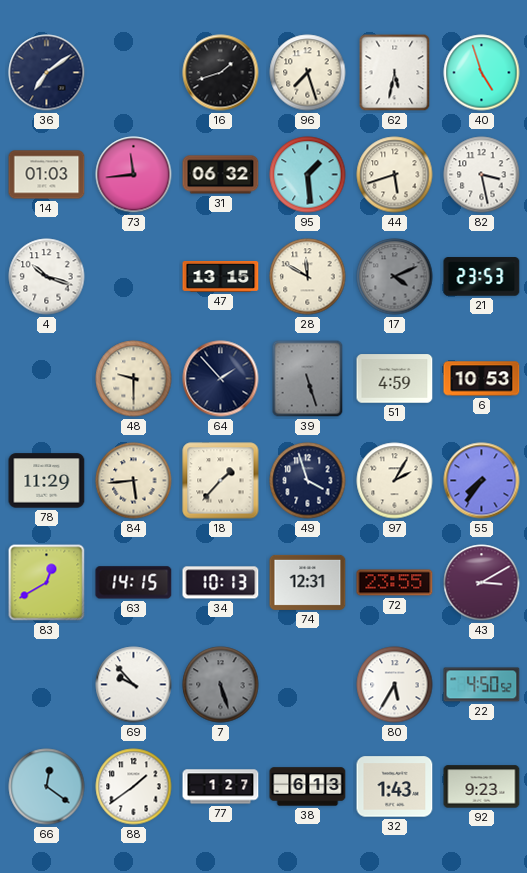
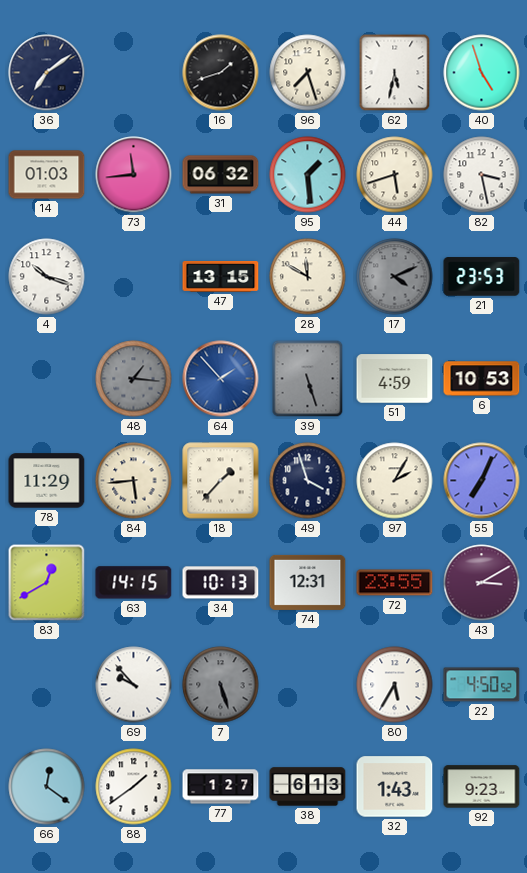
48: 9:30 -> 1:16
48 dial: cream -> grey
64 dial: navy -> blue
55: 7:36 -> 7:04
